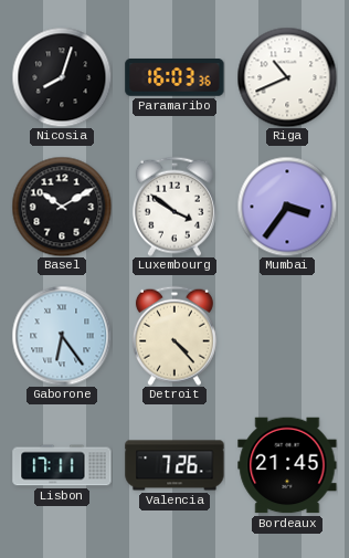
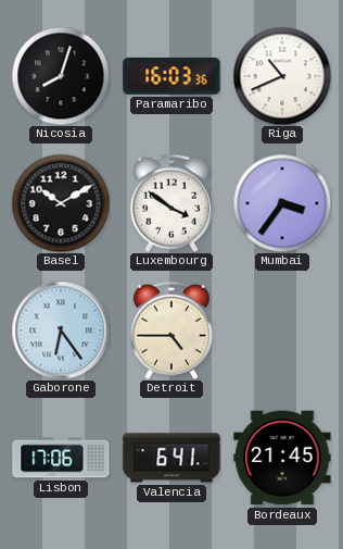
Detroit: 4:23 -> 4:45
Lisbon: 17:11 -> 17:06
Valencia: 7:26 -> 6:41
